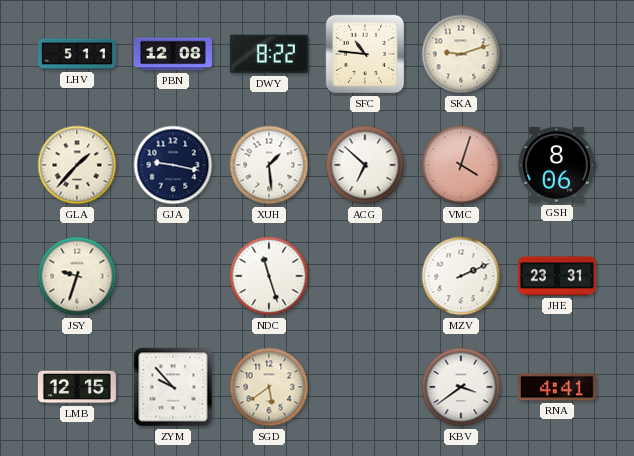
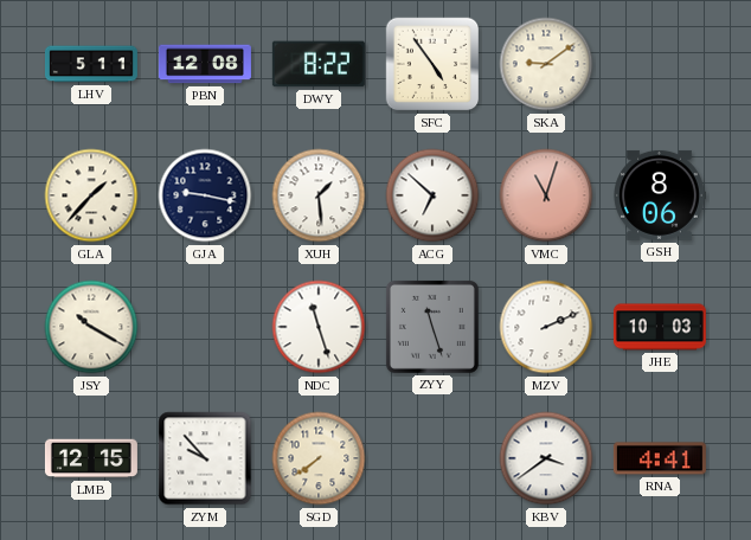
SFC: 10:46 -> 4:54
SKA: 9:12 -> 9:09
VMC: 4:03 -> 11:03
JSY: 9:33 -> 10:20
ZYY: none -> 11:27
JHE: 23:31 -> 10:03
SGD: 5:39 -> 7:39
